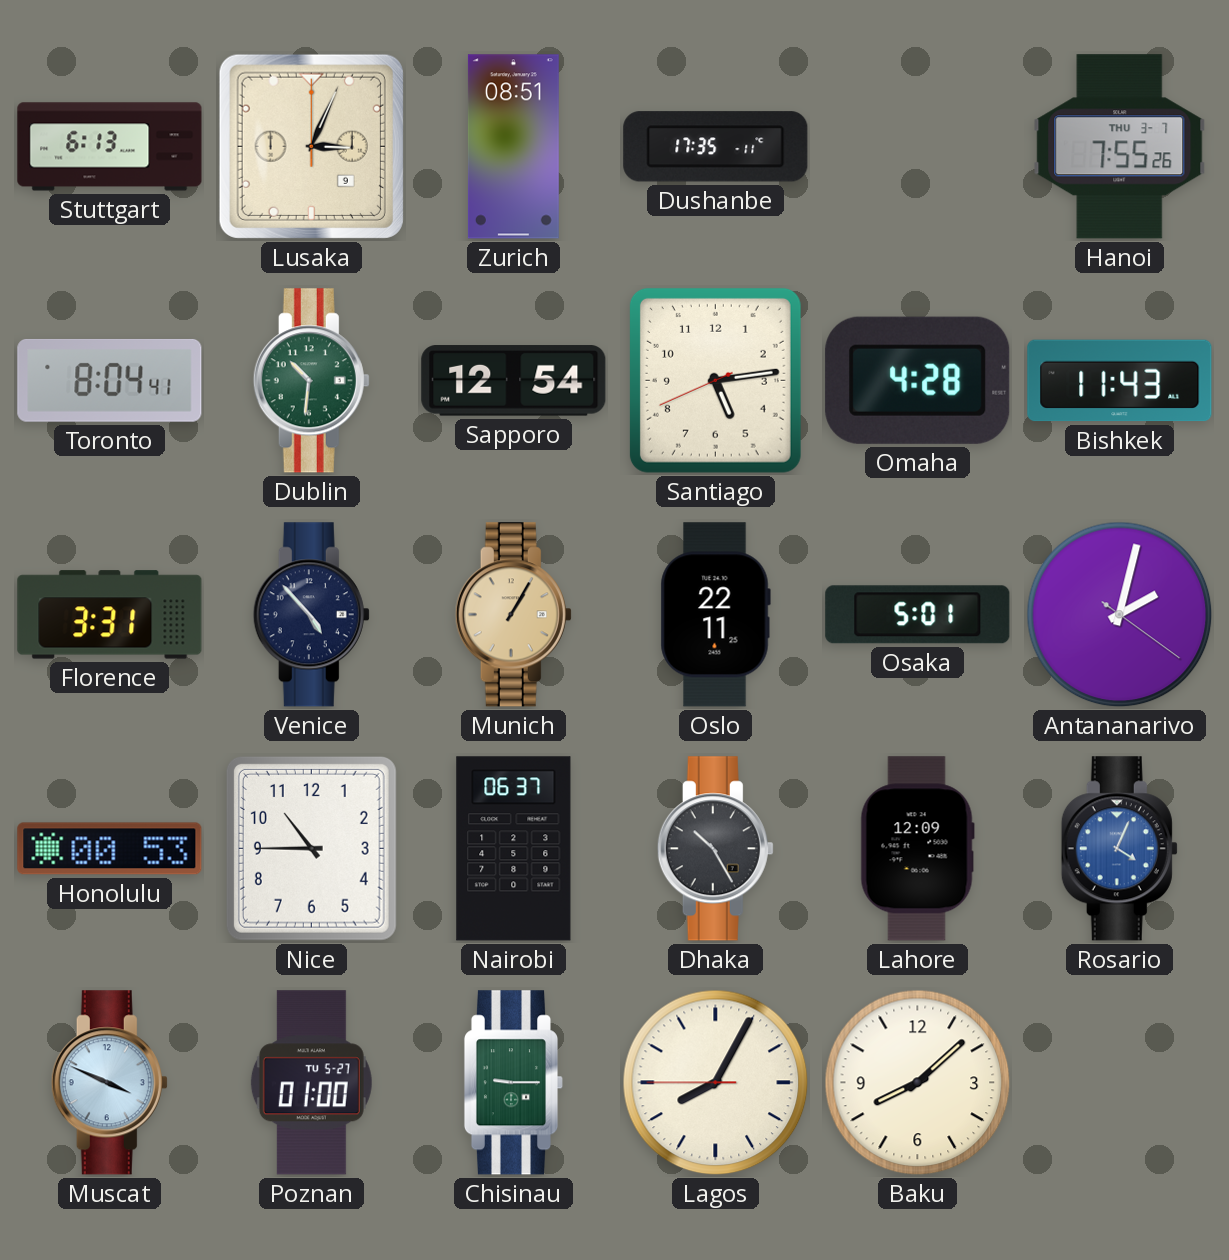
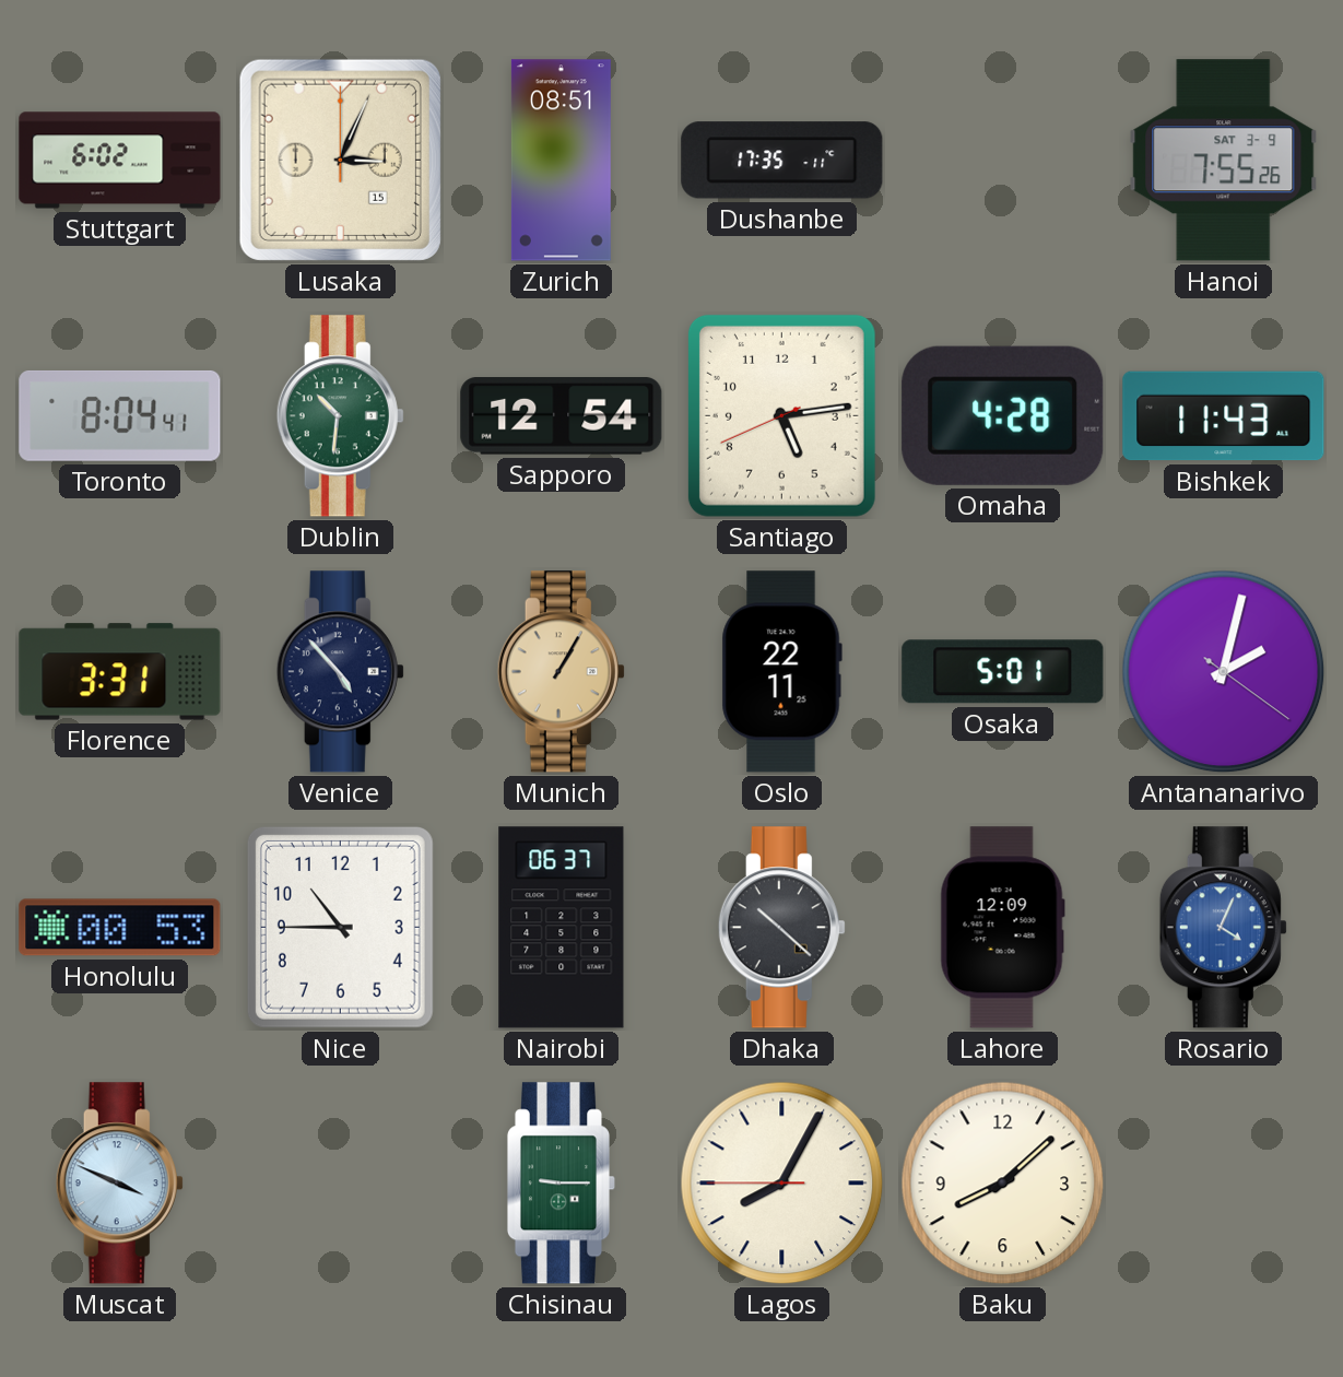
Stuttgart: 6:13 -> 6:02
Lusaka date: 9 -> 15
Hanoi date: THU 3-7 -> SAT 3-9
Dhaka: 10:25 -> 10:22
Poznan: 01:00 -> none
